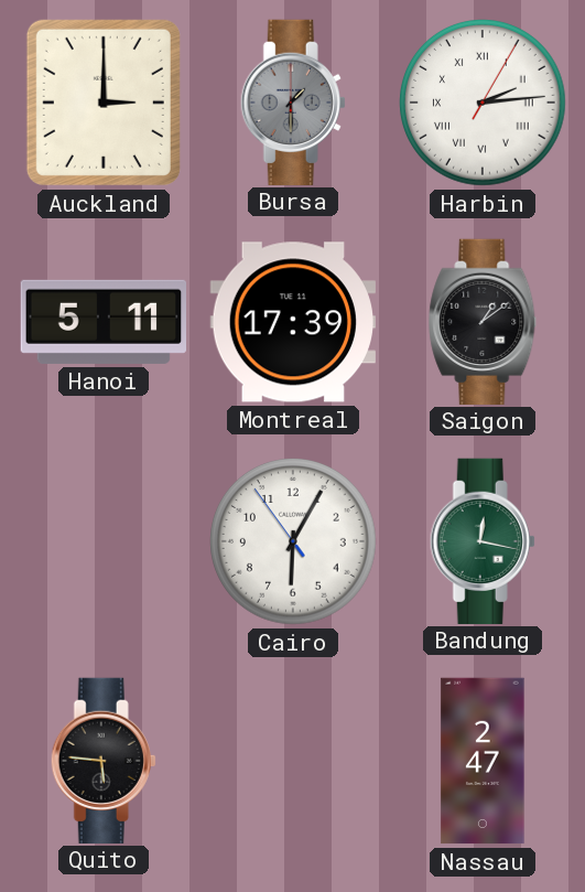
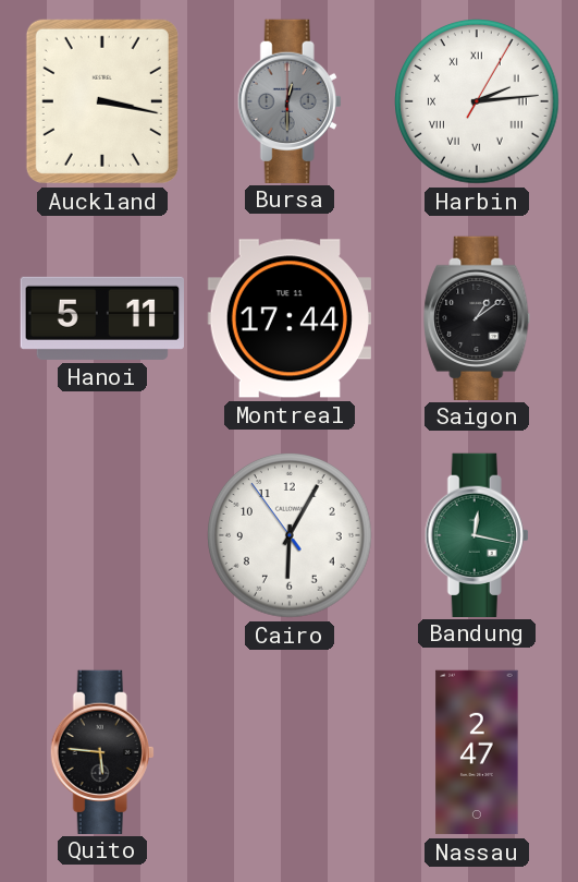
Auckland: 3:00 -> 3:17
Bursa: 1:30 -> 12:30
Montreal: 17:39 -> 17:44
